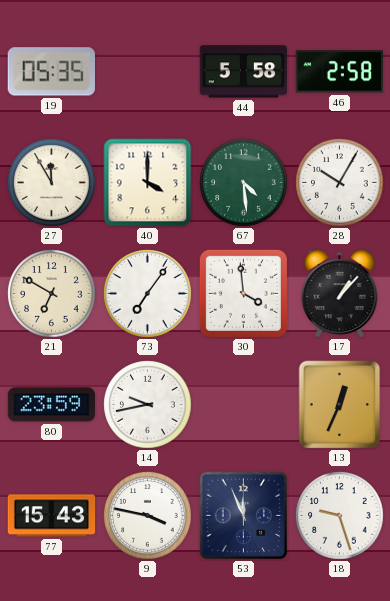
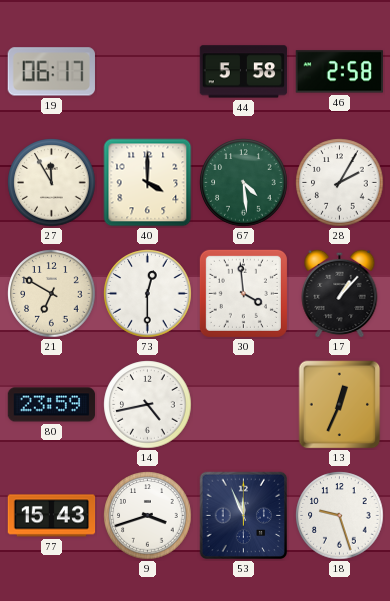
19: 05:35 -> 06:17
28: 10:05 -> 2:05
73: 7:06 -> 12:30
14: 9:43 -> 4:43
9: 3:47 -> 3:42
